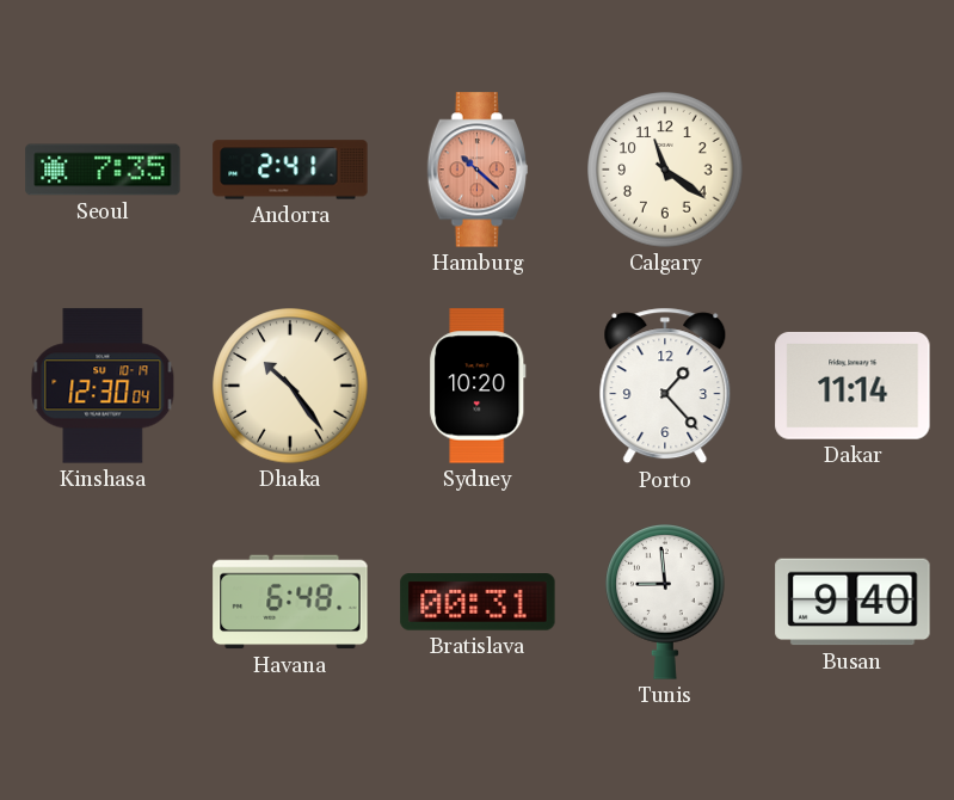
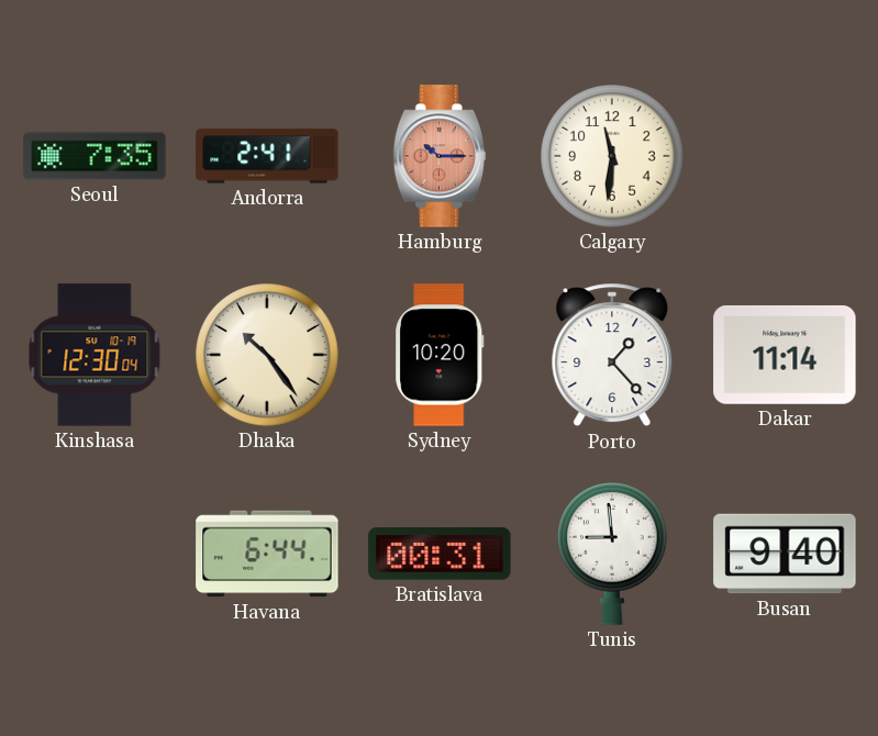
Hamburg: 10:22 -> 10:15
Calgary: 11:21 -> 11:31
Havana: 6:48 -> 6:44
